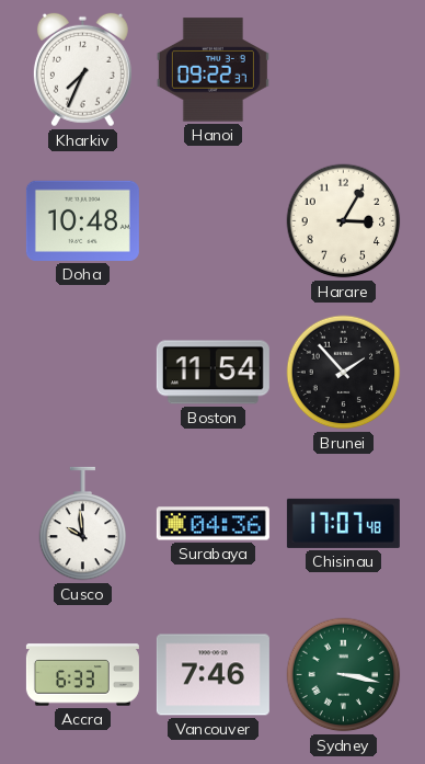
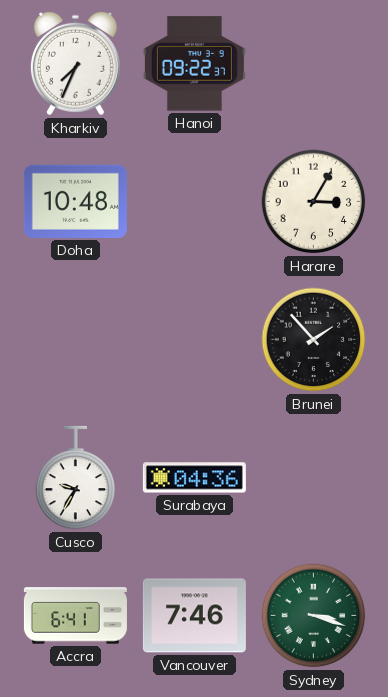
Boston: 11:54 -> none
Cusco: 9:59 -> 9:35
Chisinau: 17:07 -> none
Accra: 6:33 -> 6:41
Sydney: 3:17 -> 3:18
